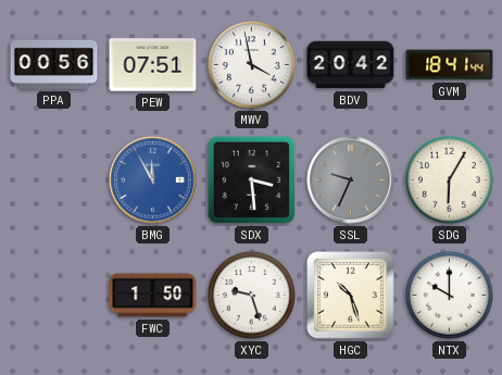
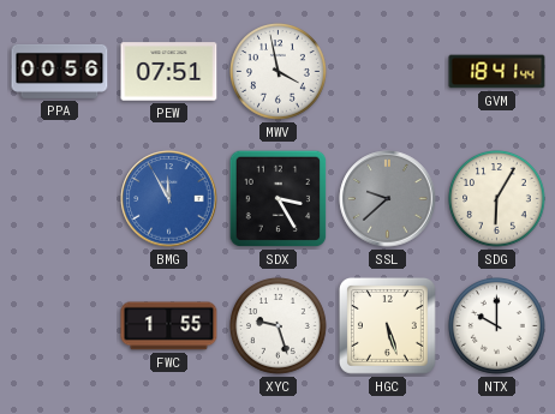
BDV: 20:42 -> none
SDX: 3:29 -> 3:25
SSL: 9:34 -> 9:38
FWC: 1:50 -> 1:55
HGC: 10:27 -> 5:27
